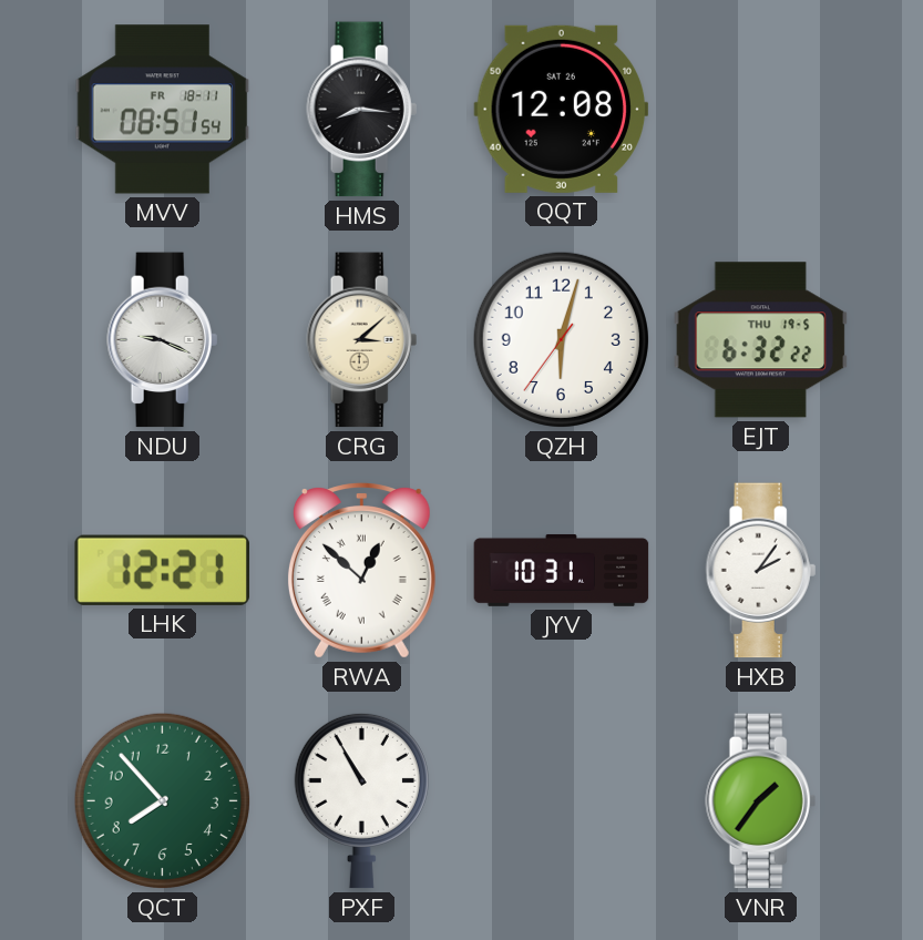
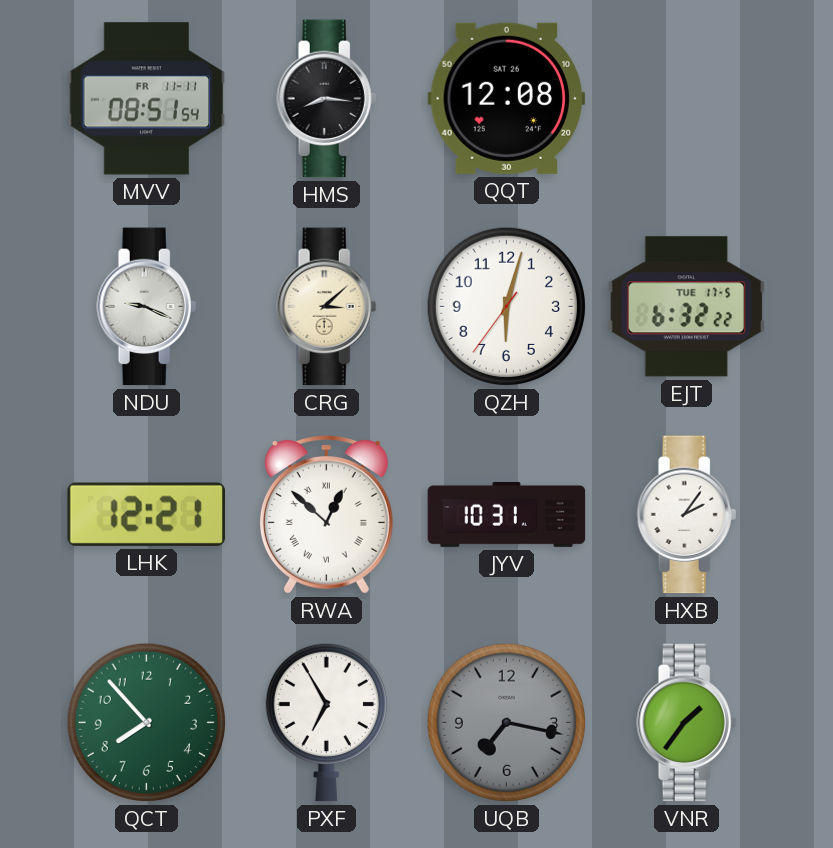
MVV date: FR 18-11 -> FR 11-11
EJT date: THU 19-5 -> TUE 17-5
PXF: 10:55 -> 6:55
UQB: none -> 7:17
